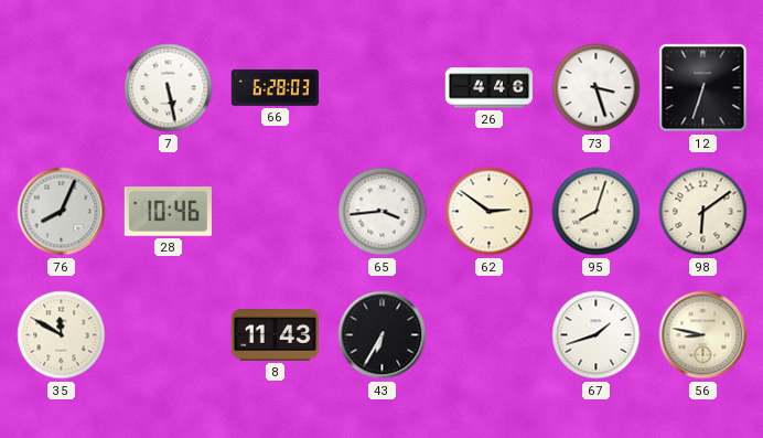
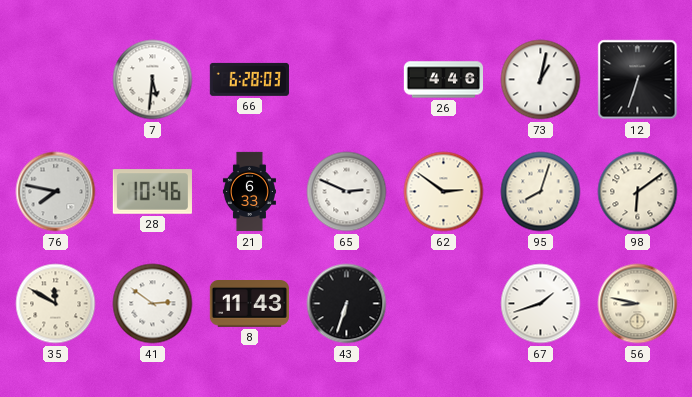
7: 5:28 -> 5:31
73: 3:27 -> 1:02
76: 8:04 -> 7:47
21: none -> 6:33
65: 3:44 -> 2:49
41: none -> 2:51
43: 6:35 -> 6:33
